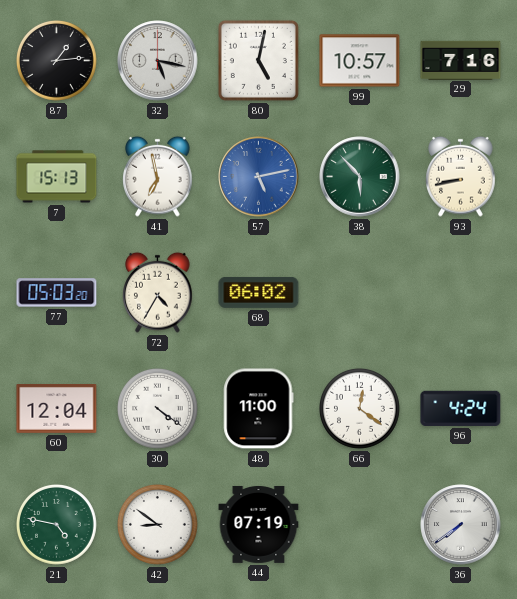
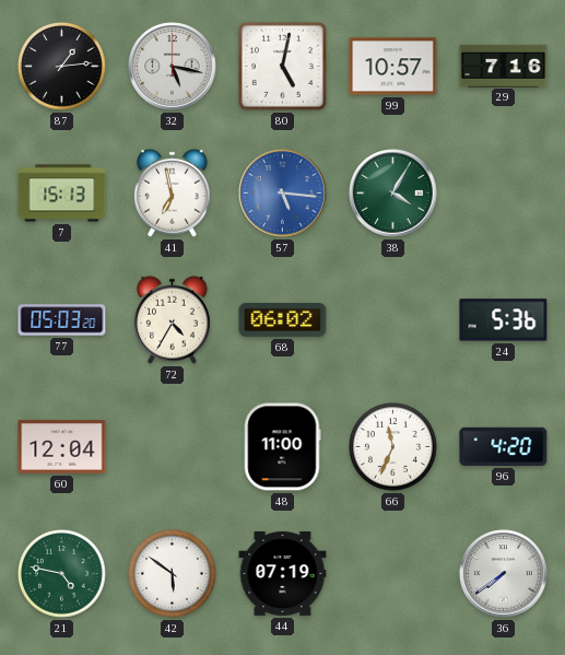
57: 5:13 -> 5:16
38: 5:53 -> 4:05
93: 8:43 -> none
24: none -> 5:36
30: 4:21 -> none
66: 12:21 -> 11:34
96: 4:24 -> 4:20
42: 8:51 -> 5:51
